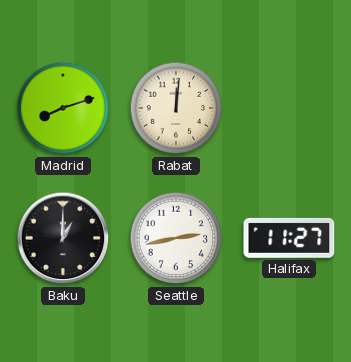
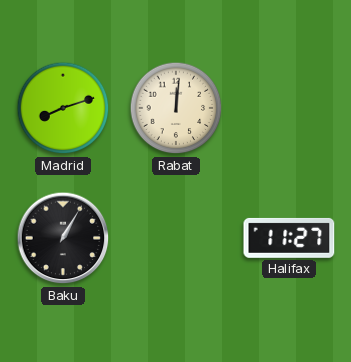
Baku: 1:00 -> 1:05
Seattle: 2:43 -> none
